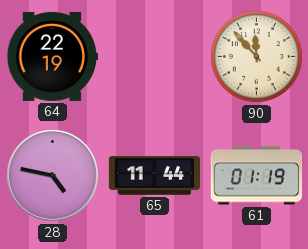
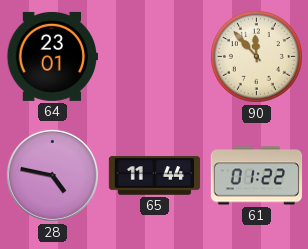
64: 22:19 -> 23:01
61: 01:19 -> 01:22
